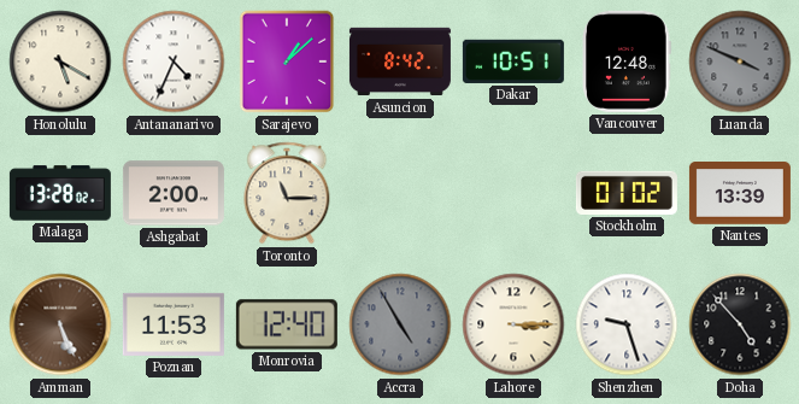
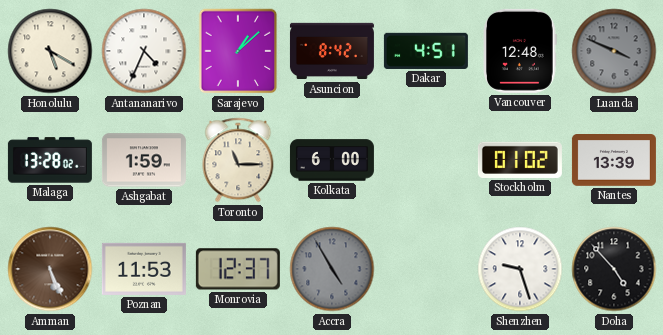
Dakar: 10:51 -> 4:51
Ashgabat: 2:00 -> 1:59
Kolkata: none -> 6:00
Monrovia: 12:40 -> 12:37
Lahore: 3:15 -> none
